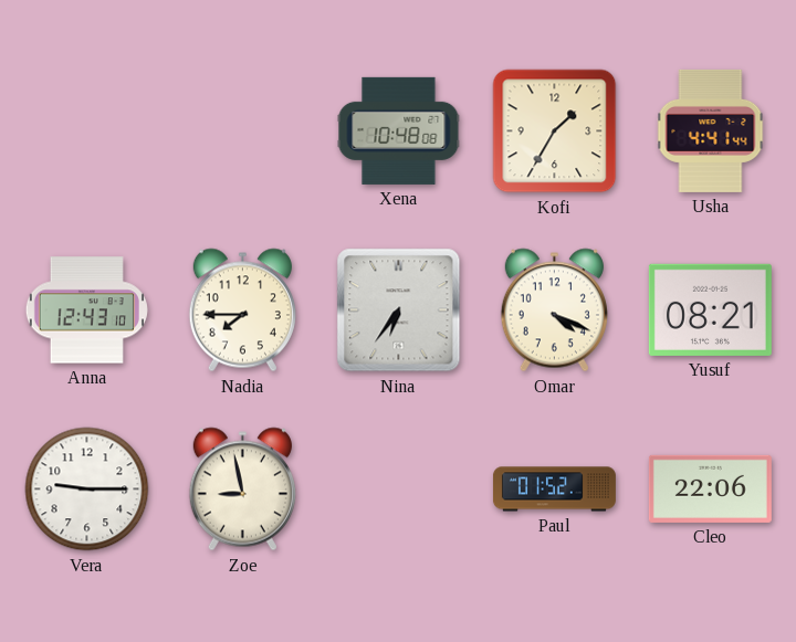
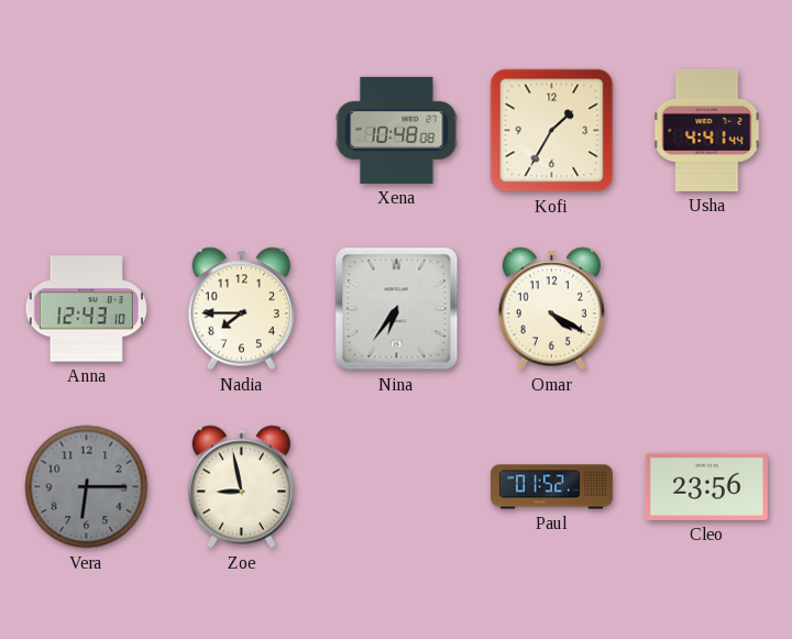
Omar: 4:19 -> 4:20
Yusuf: 08:21 -> none
Vera: 9:15 -> 6:15
Vera dial: white -> grey
Cleo: 22:06 -> 23:56
